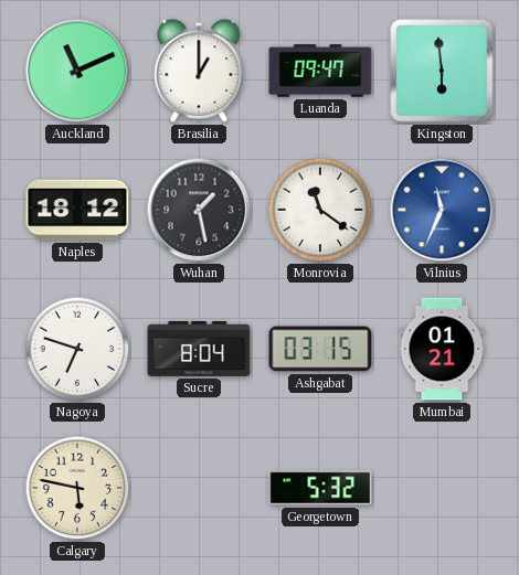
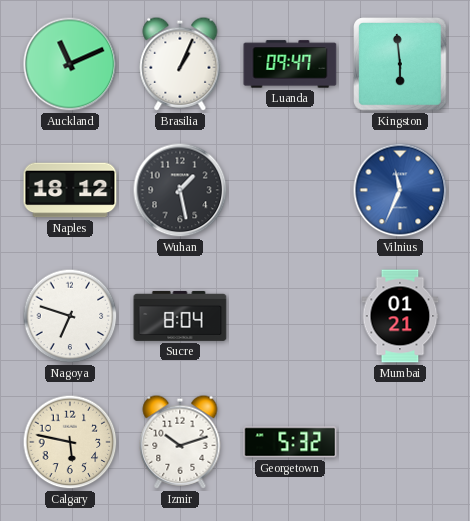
Brasilia: 1:00 -> 1:04
Monrovia: 11:21 -> none
Ashgabat: 03:15 -> none
Izmir: none -> 10:12
